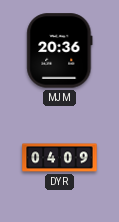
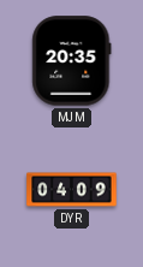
MJM: 20:36 -> 20:35
